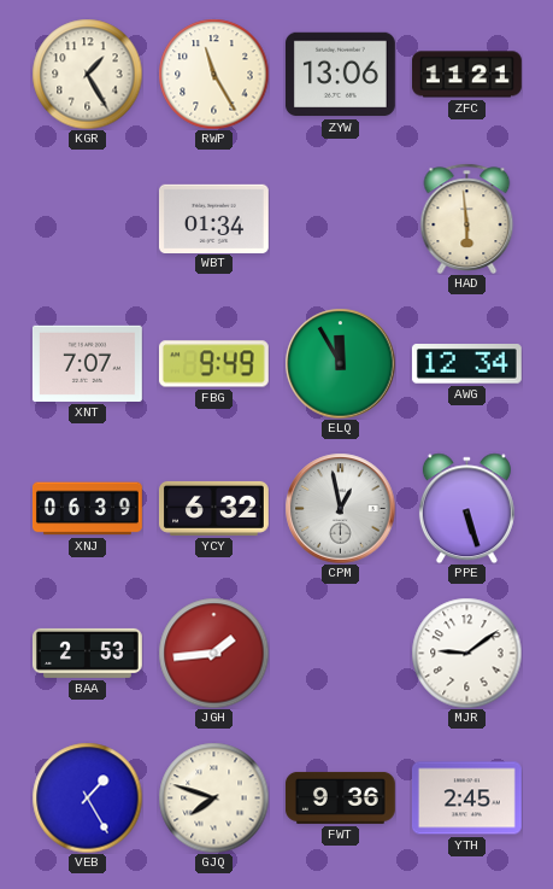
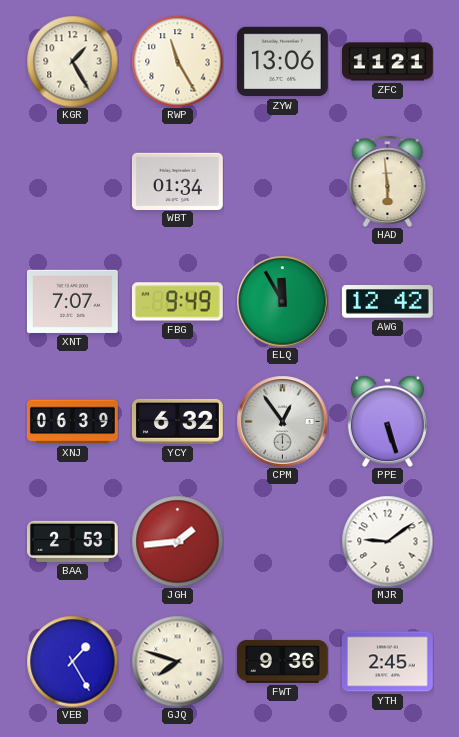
AWG: 12:34 -> 12:42
CPM: 12:58 -> 12:54
